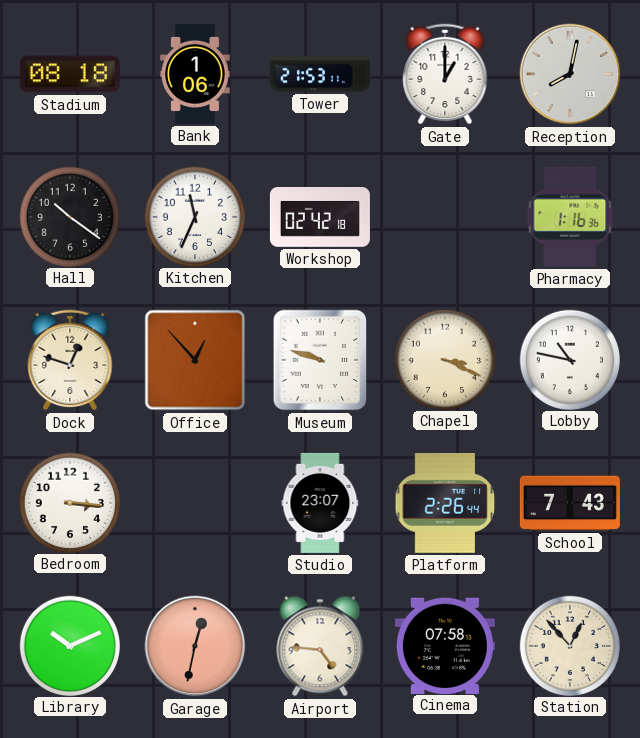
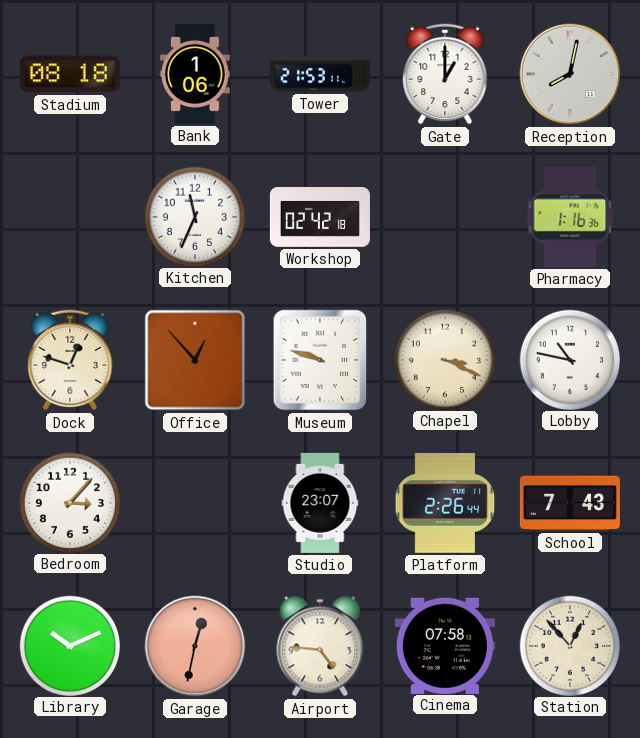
Hall: 10:21 -> none
Bedroom: 3:16 -> 3:07
